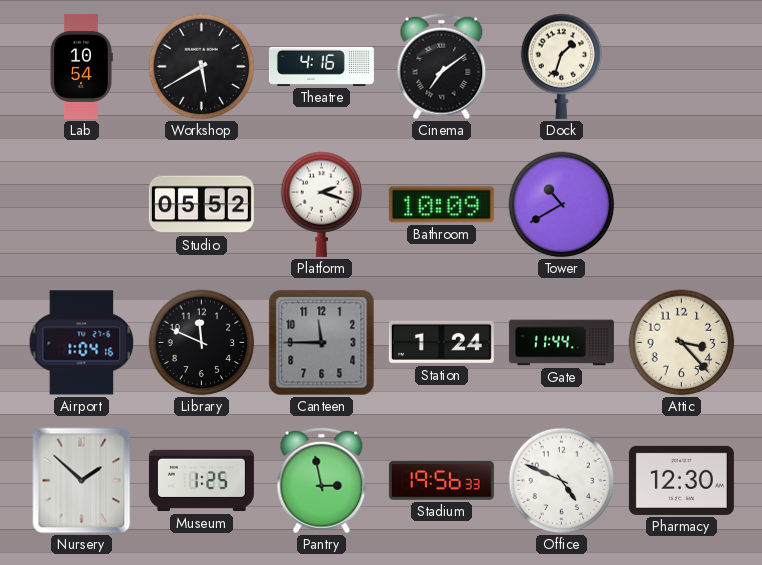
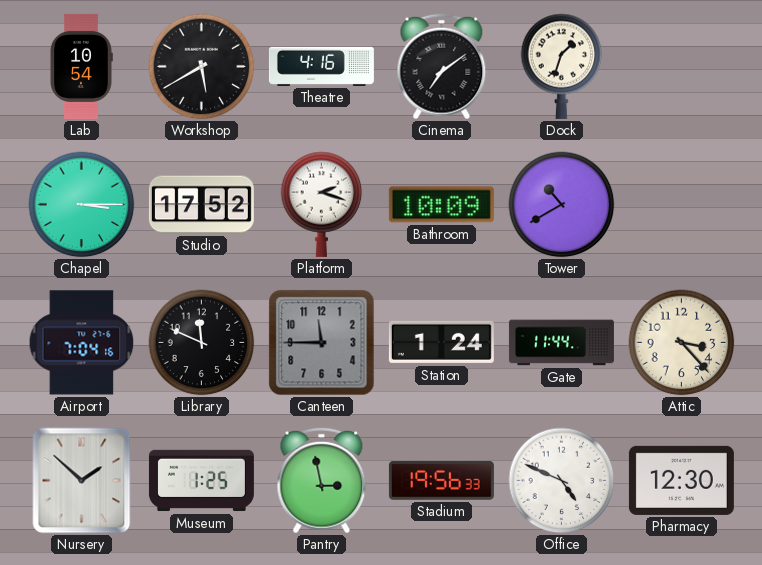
Chapel: none -> 3:15
Studio: 05:52 -> 17:52
Airport: 1:04 -> 7:04
